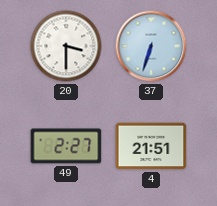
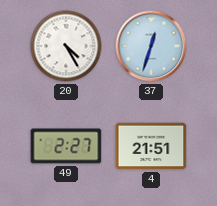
20: 3:30 -> 4:25
37: 6:33 -> 12:33
